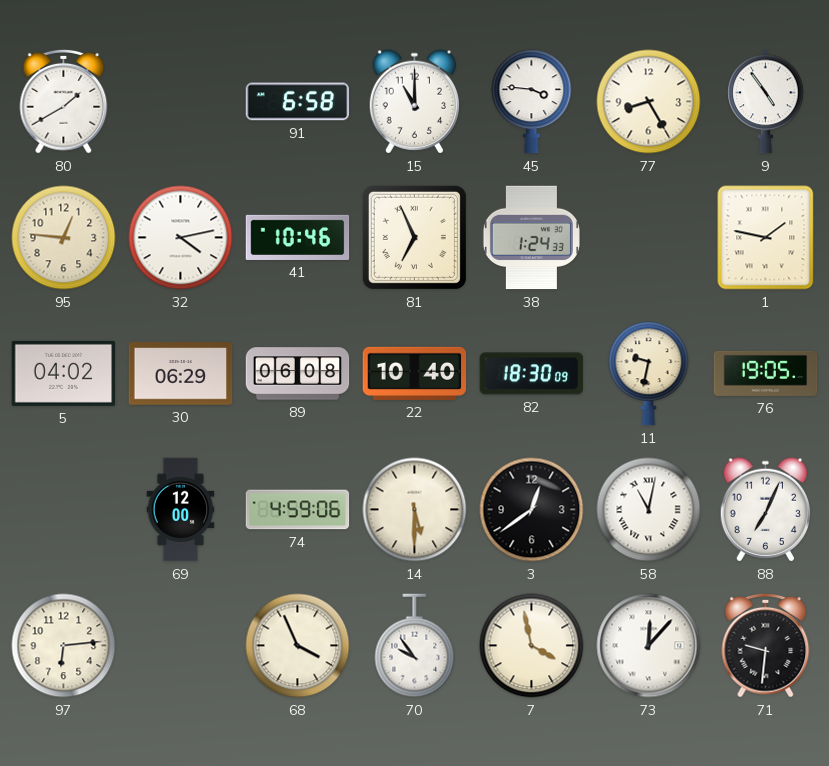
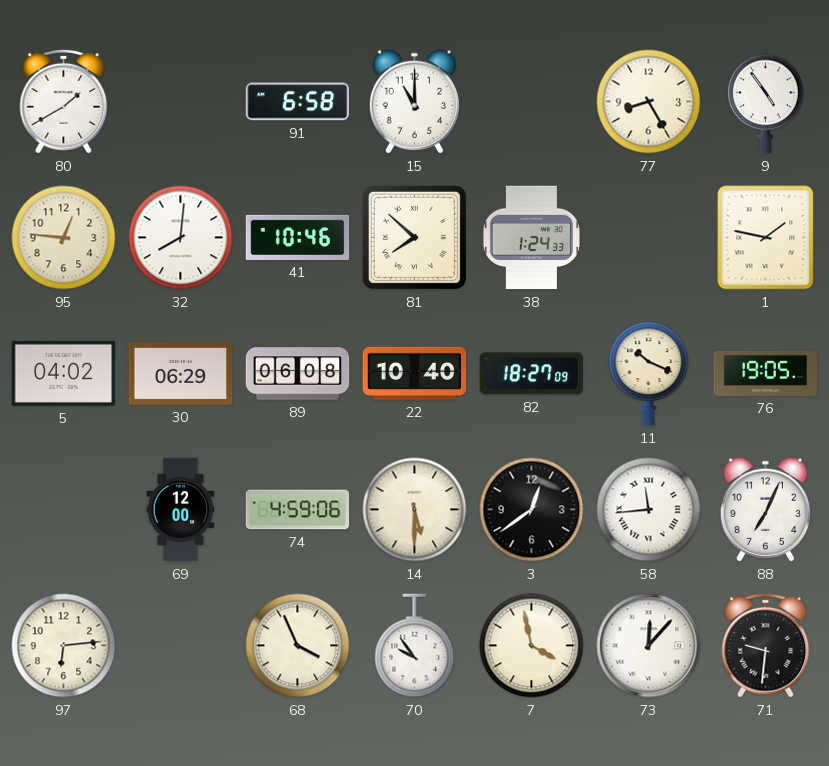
45: 3:46 -> none
32: 4:13 -> 8:01
81: 6:56 -> 7:52
82: 18:30 -> 18:27
11: 9:32 -> 10:19
58: 11:02 -> 11:44
